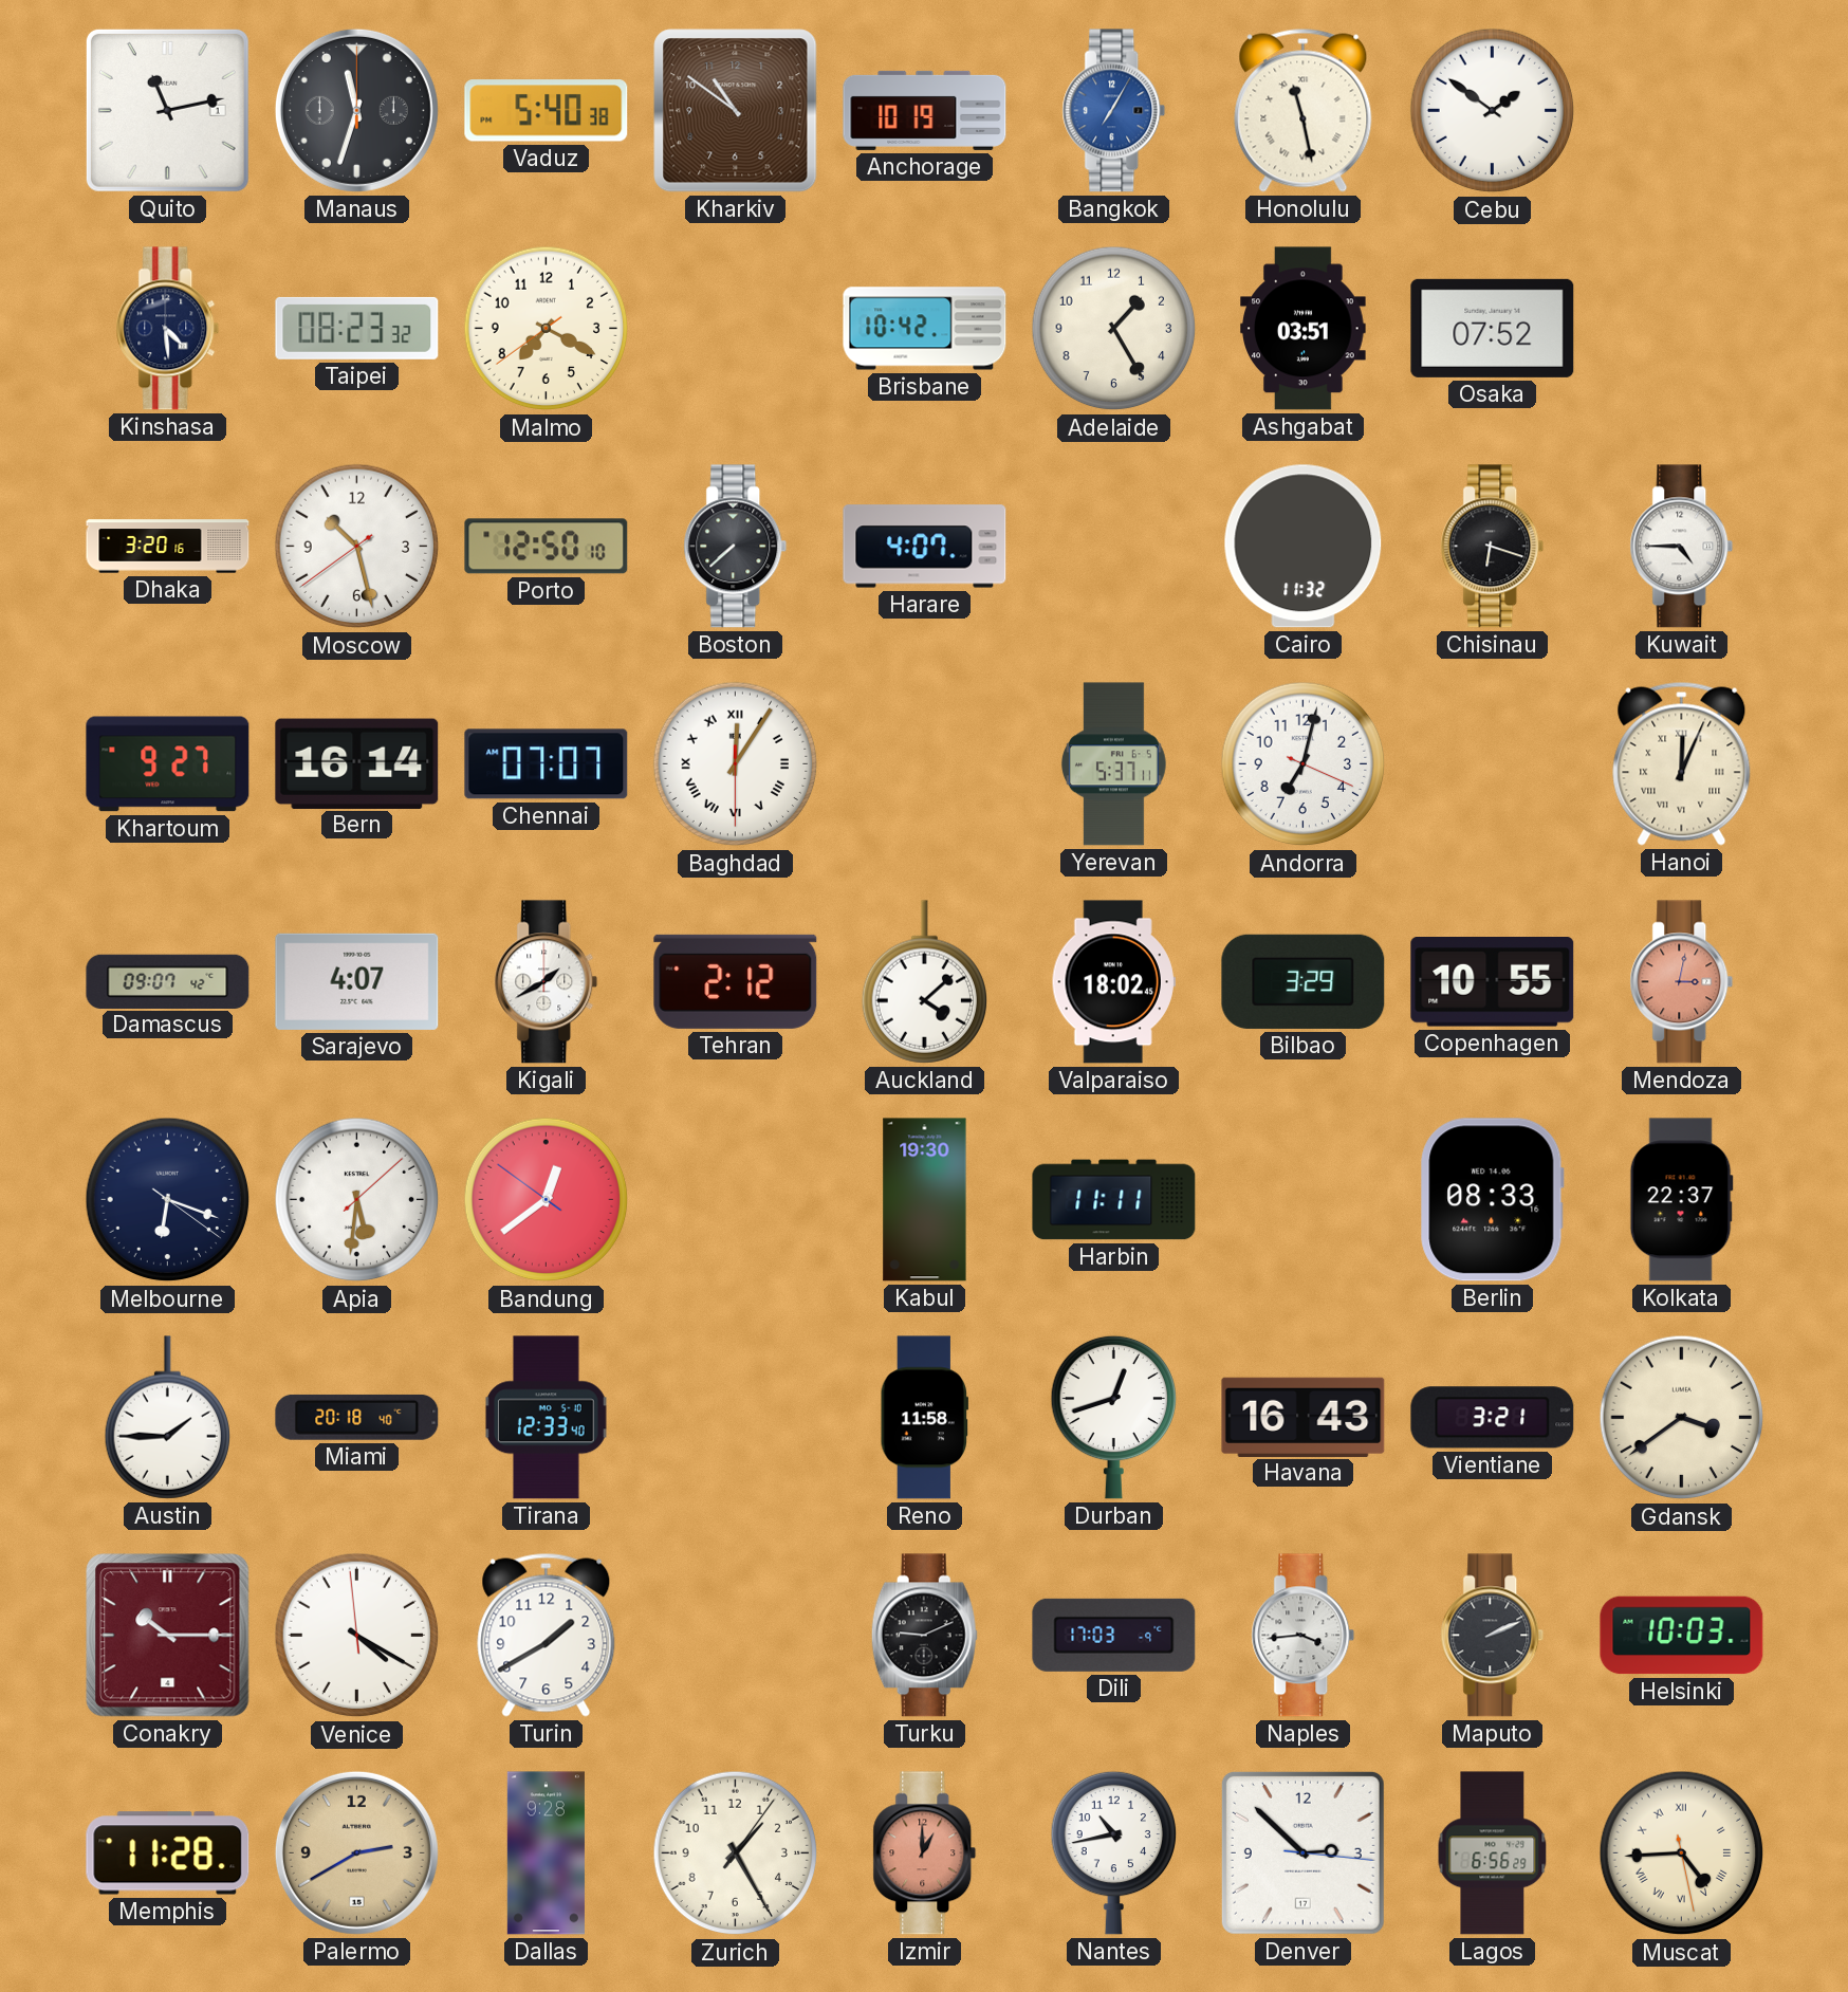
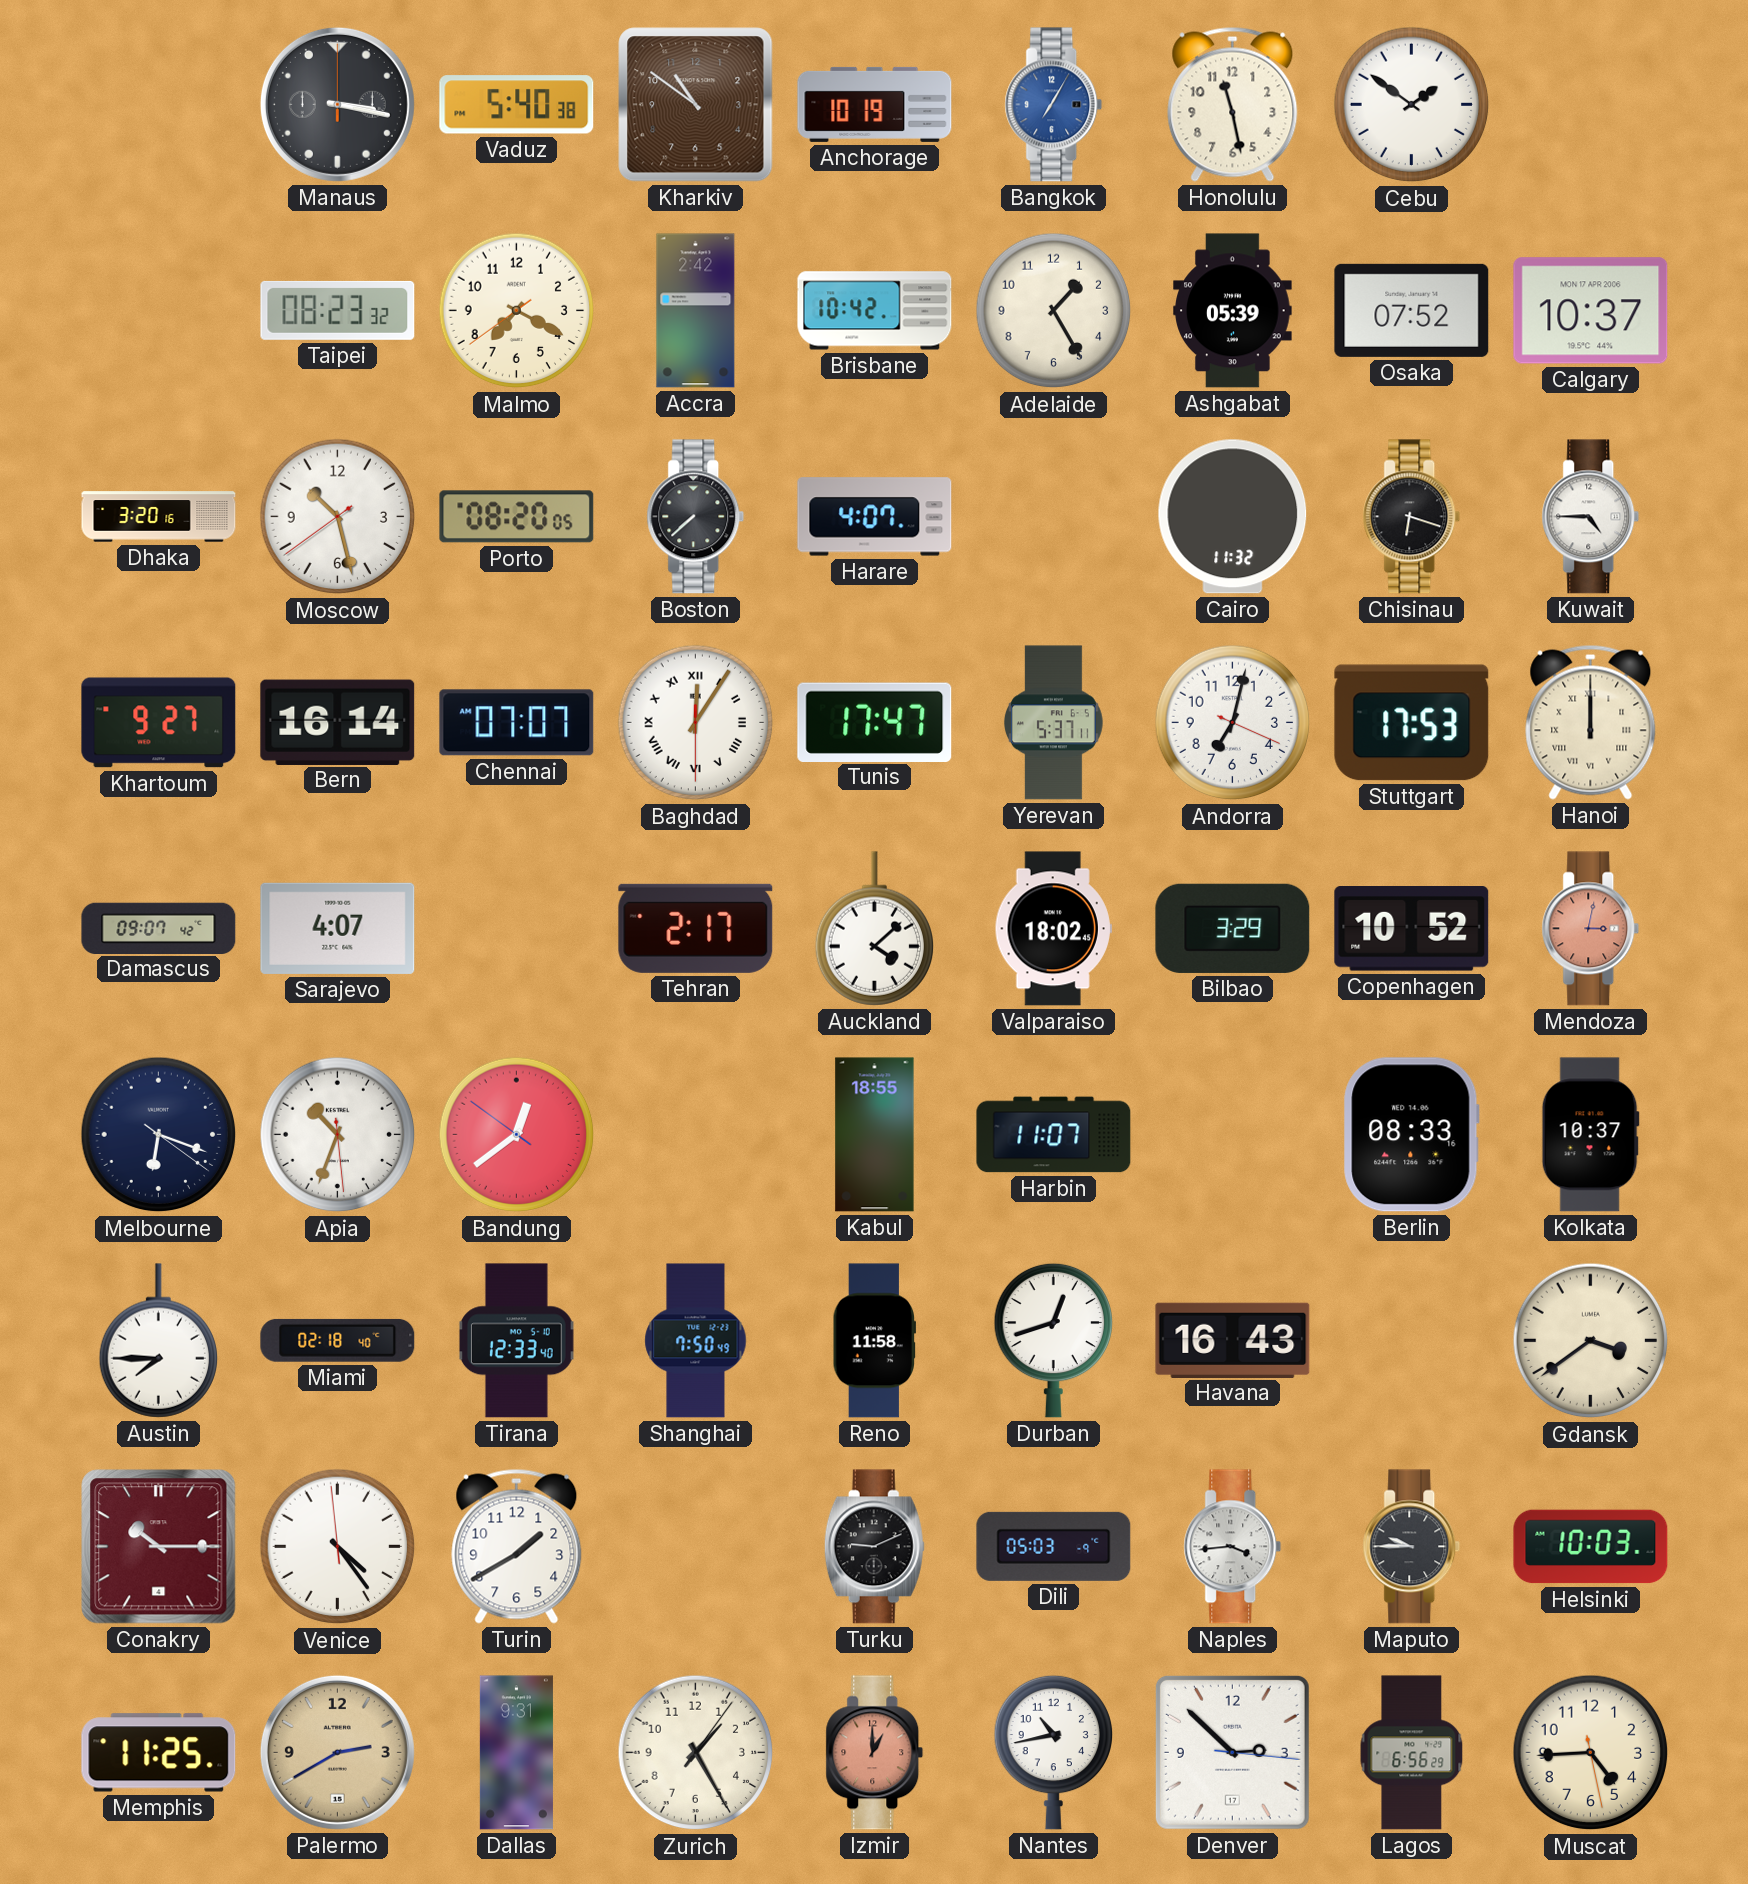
Quito: 11:13 -> none
Manaus: 11:33 -> 3:17
Honolulu numerals: Roman -> Arabic
Kinshasa: 4:29 -> none
Accra: none -> 2:42
Ashgabat: 03:51 -> 05:39
Calgary: none -> 10:37
Porto: 12:50 -> 08:20
Tunis: none -> 17:47
Stuttgart: none -> 17:53
Hanoi: 12:04 -> 12:00
Kigali: 1:40 -> none
Tehran: 2:12 -> 2:17
Copenhagen: 10:55 -> 10:52
Apia: 5:31 -> 10:33
Kabul: 19:30 -> 18:55
Harbin: 11:11 -> 11:07
Kolkata: 22:37 -> 10:37
Austin: 1:45 -> 7:45
Miami: 20:18 -> 02:18
Shanghai: none -> 7:50
Vientiane: 3:21 -> none
Venice: 4:19 -> 4:23
Dili: 17:03 -> 05:03
Maputo: 2:11 -> 9:45
Memphis: 11:28 -> 11:25
Dallas: 9:28 -> 9:31
Muscat numerals: Roman -> Arabic
